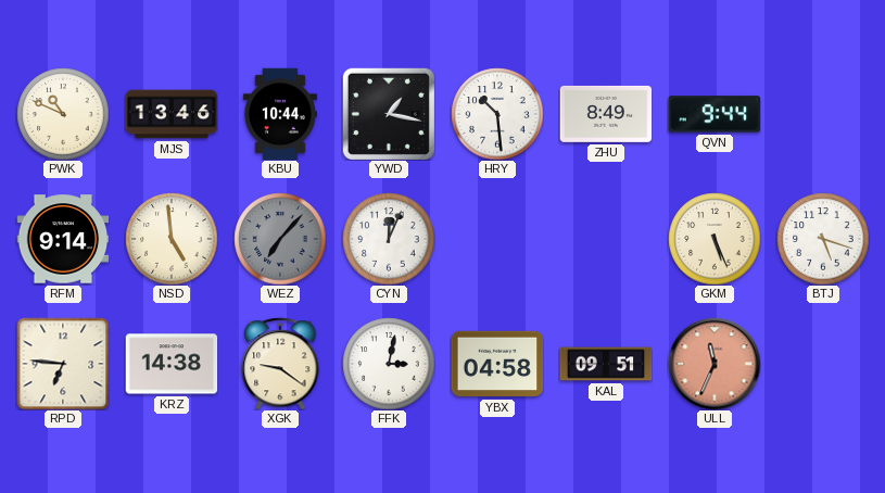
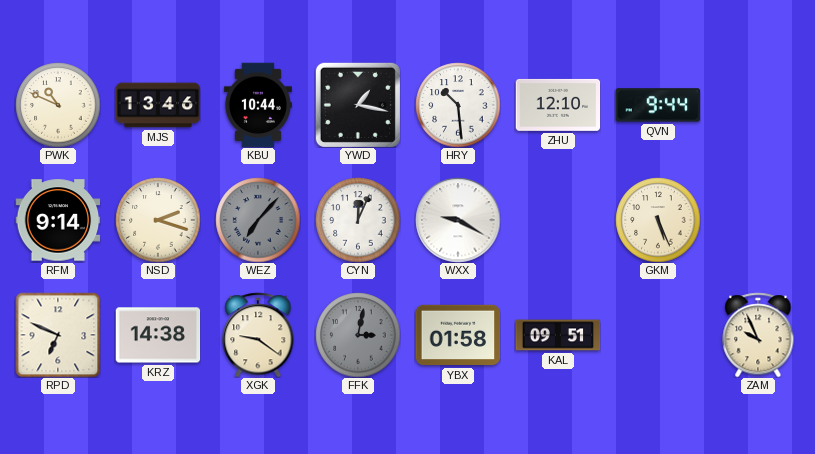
ZHU: 8:49 -> 12:10
NSD: 4:59 -> 2:18
WXX: none -> 9:20
BTJ: 5:18 -> none
RPD: 6:46 -> 6:49
FFK dial: white -> grey
YBX: 04:58 -> 01:58
ULL: 11:34 -> none
ZAM: none -> 9:56
